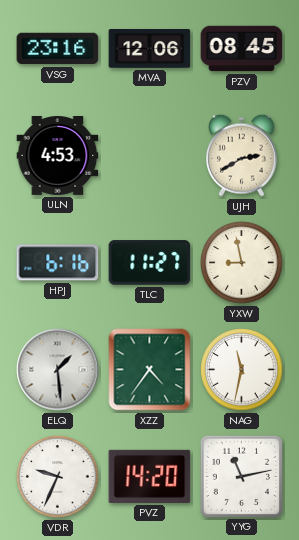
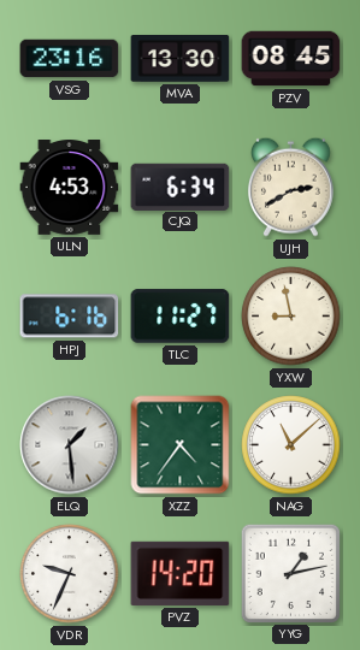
MVA: 12:06 -> 13:30
CJQ: none -> 6:34
NAG: 11:32 -> 11:08
YYG: 11:13 -> 1:13
